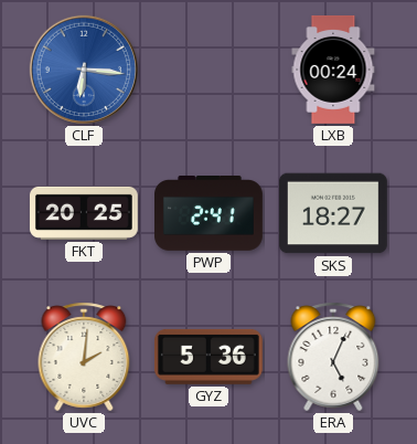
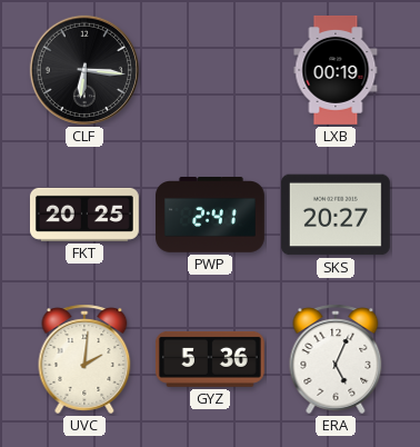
CLF dial: blue -> black
LXB: 00:24 -> 00:19
SKS: 18:27 -> 20:27
